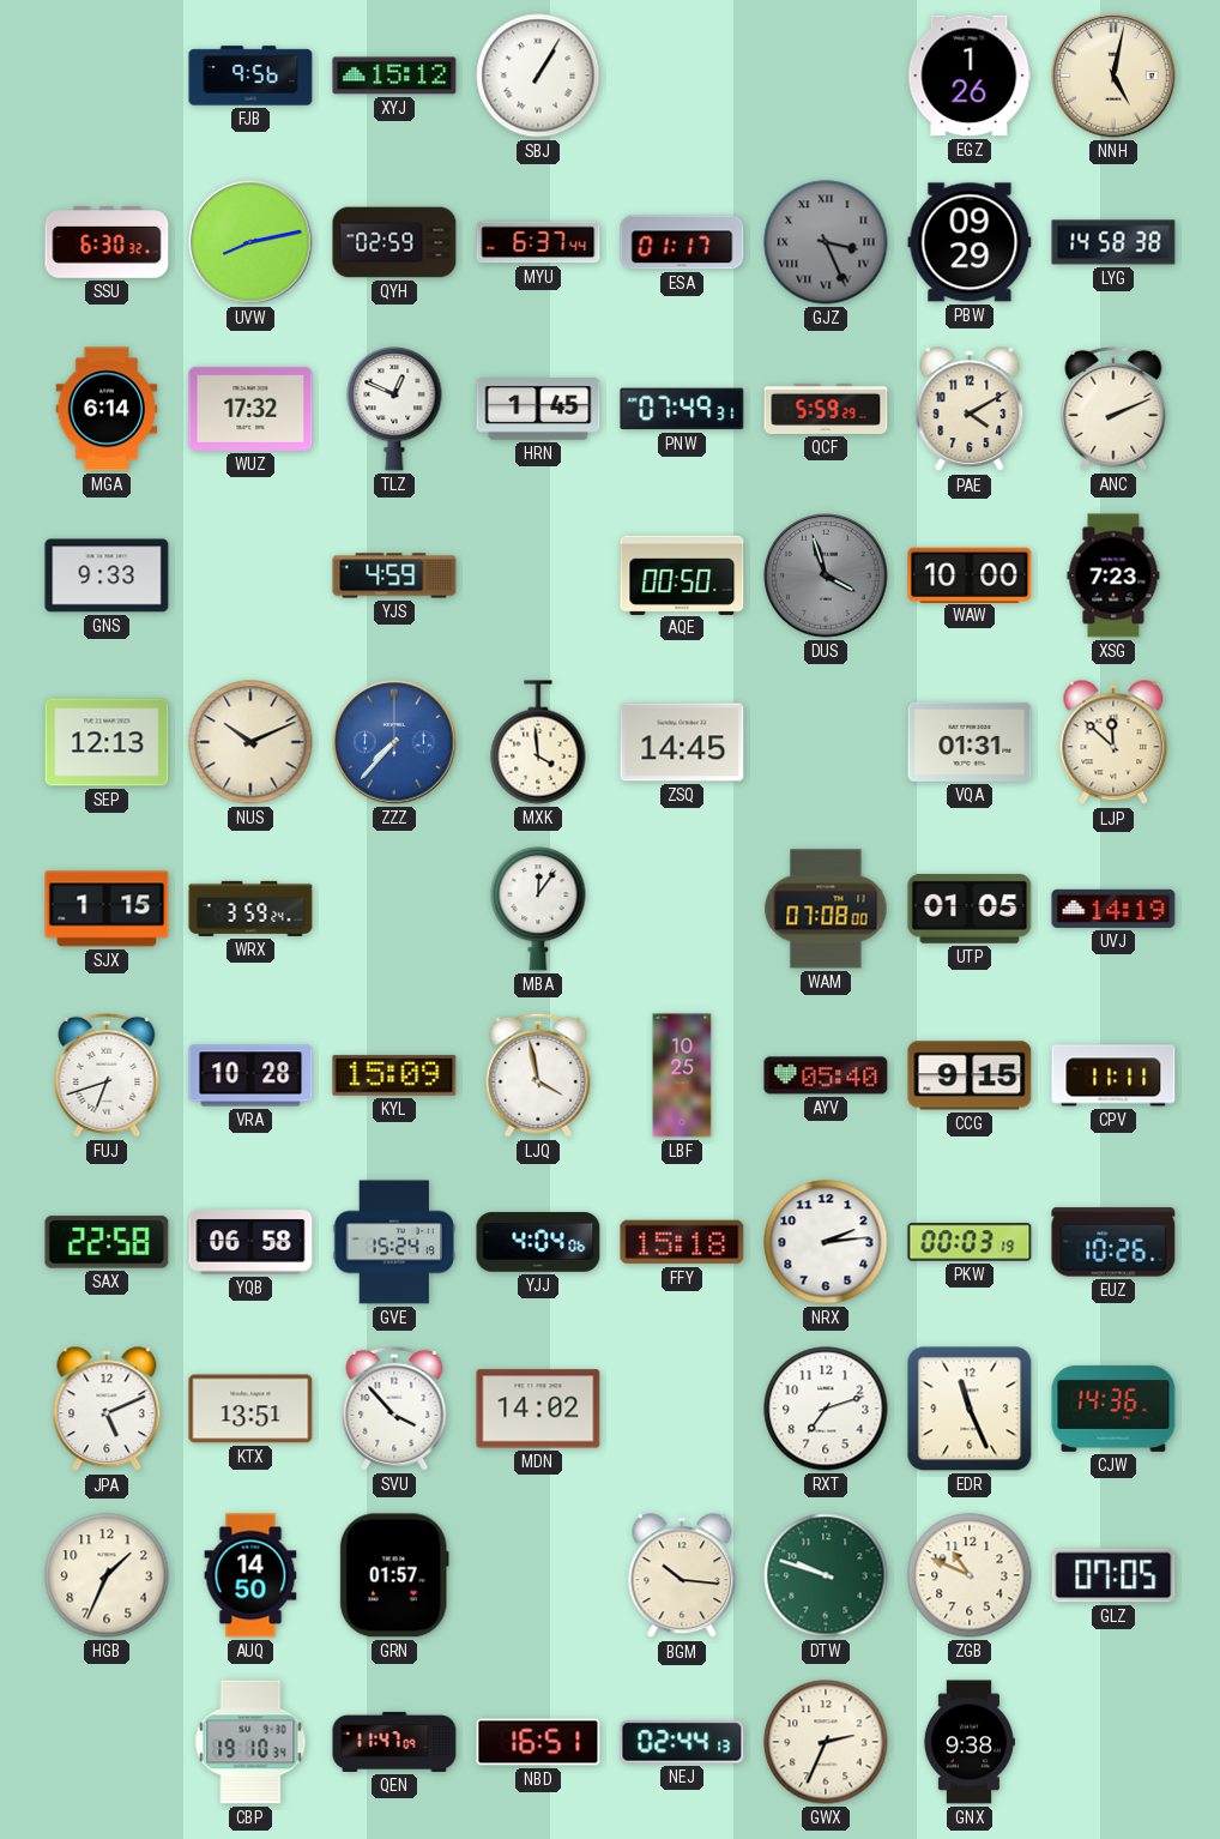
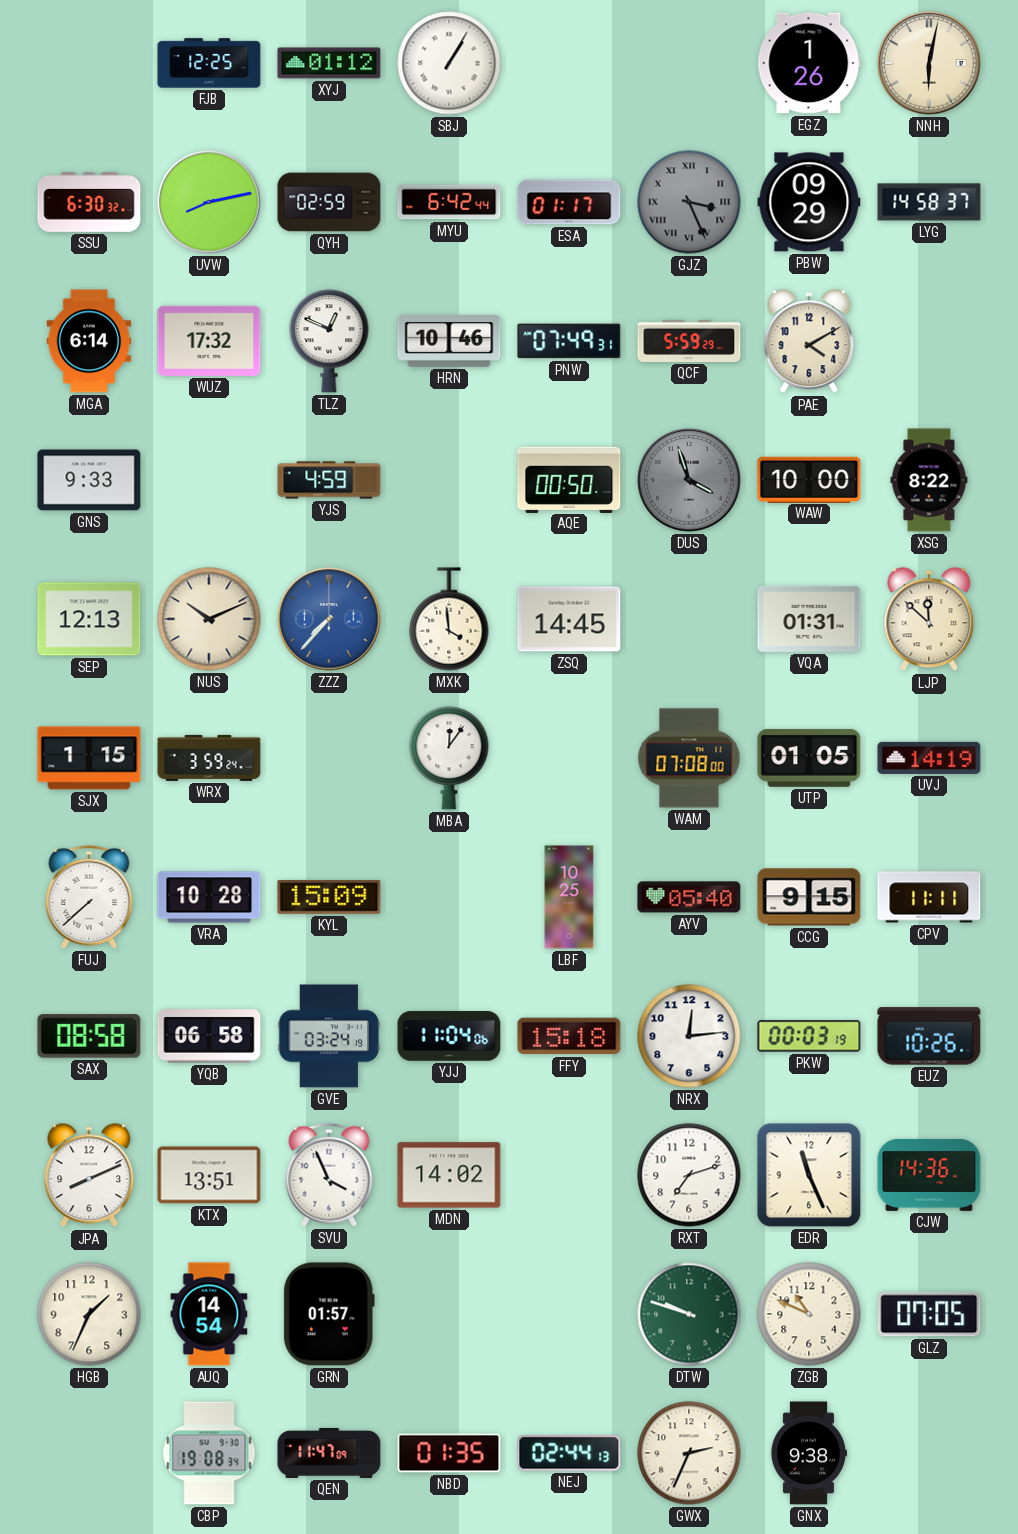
FJB: 9:56 -> 12:25
XYJ: 15:12 -> 01:12
NNH: 5:02 -> 6:02
MYU: 6:37 -> 6:42
LYG: 14:58:38 -> 14:58:37
HRN: 1:45 -> 10:46
ANC: 2:11 -> none
XSG: 7:23 -> 8:22
FUJ: 6:42 -> 7:38
LJQ: 3:58 -> none
SAX: 22:58 -> 08:58
GVE: 15:24 -> 03:24
YJJ: 4:04 -> 11:04
NRX: 2:14 -> 12:14
JPA: 5:11 -> 8:11
SVU: 3:53 -> 3:56
AUQ: 14:50 -> 14:54
BGM: 10:16 -> none
CBP: 19:10 -> 19:08
NBD: 16:51 -> 01:35
